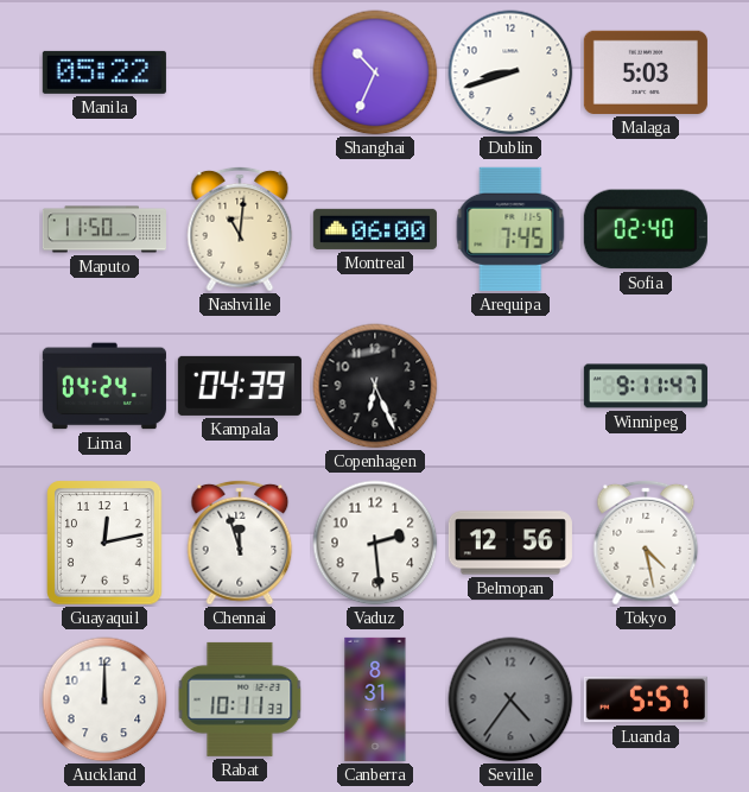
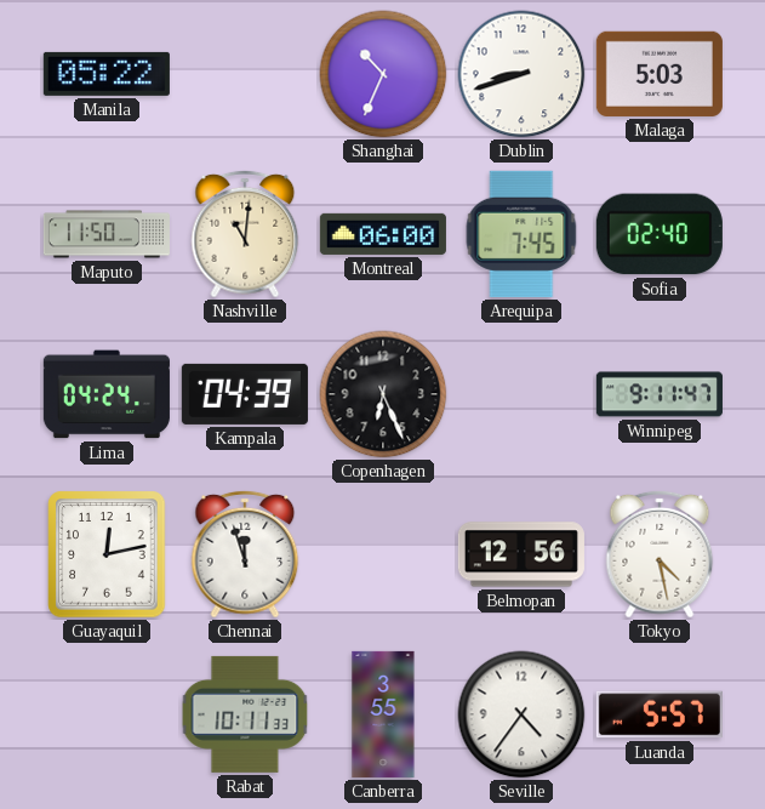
Vaduz: 2:29 -> none
Auckland: 12:00 -> none
Canberra: 8:31 -> 3:55
Seville dial: grey -> white
